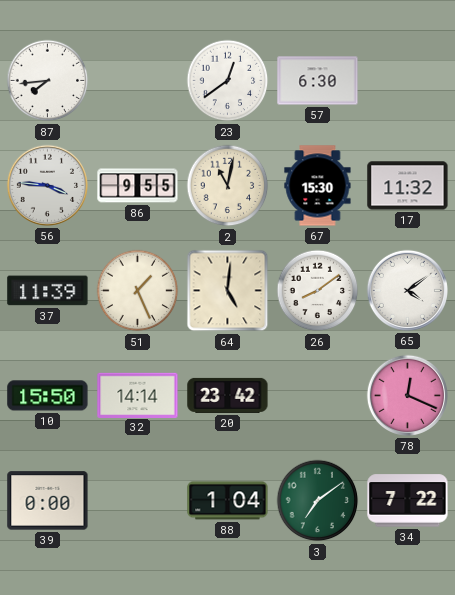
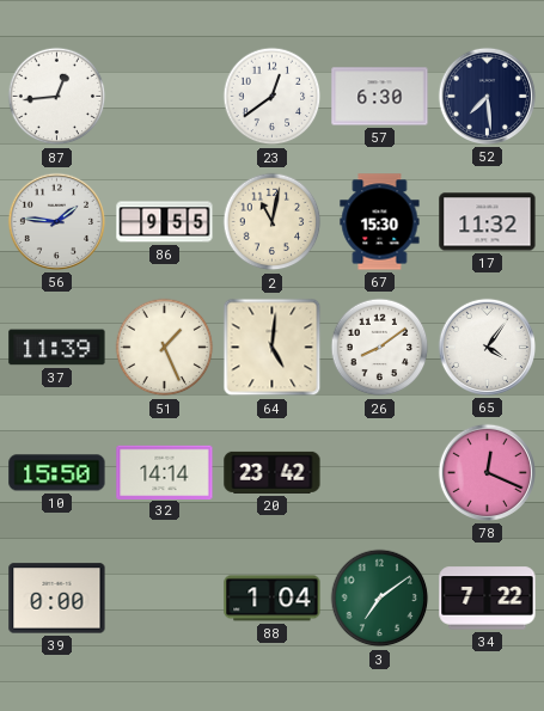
87: 7:44 -> 12:44
52: none -> 7:29
56: 3:46 -> 1:46
65: 4:09 -> 4:06
